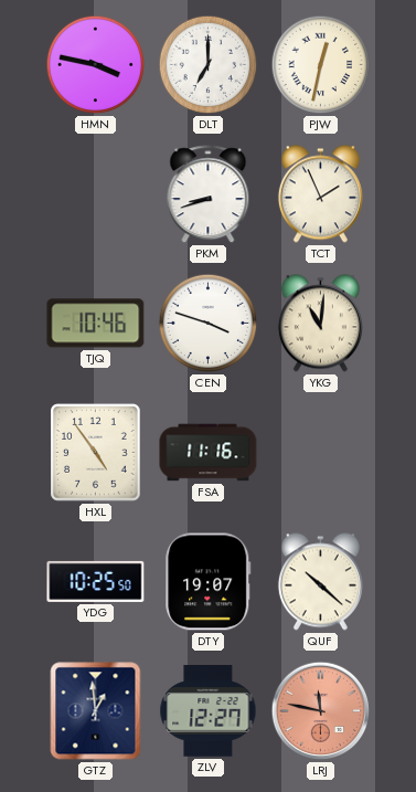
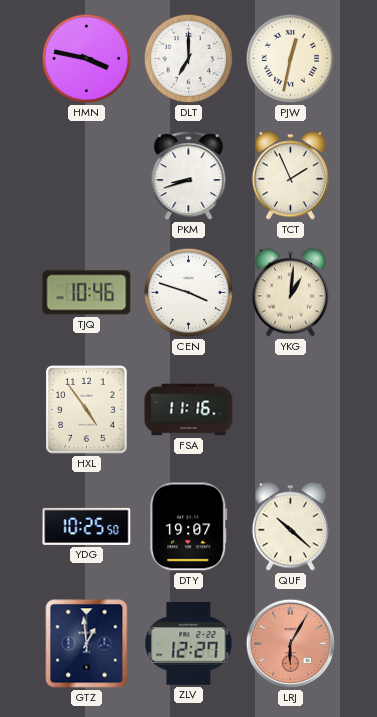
YKG: 11:01 -> 1:01
LRJ: 11:47 -> 6:05
